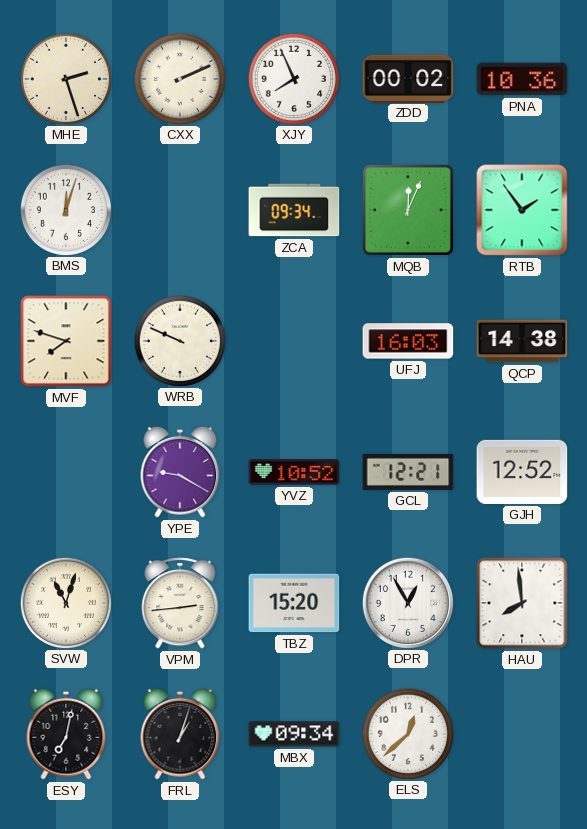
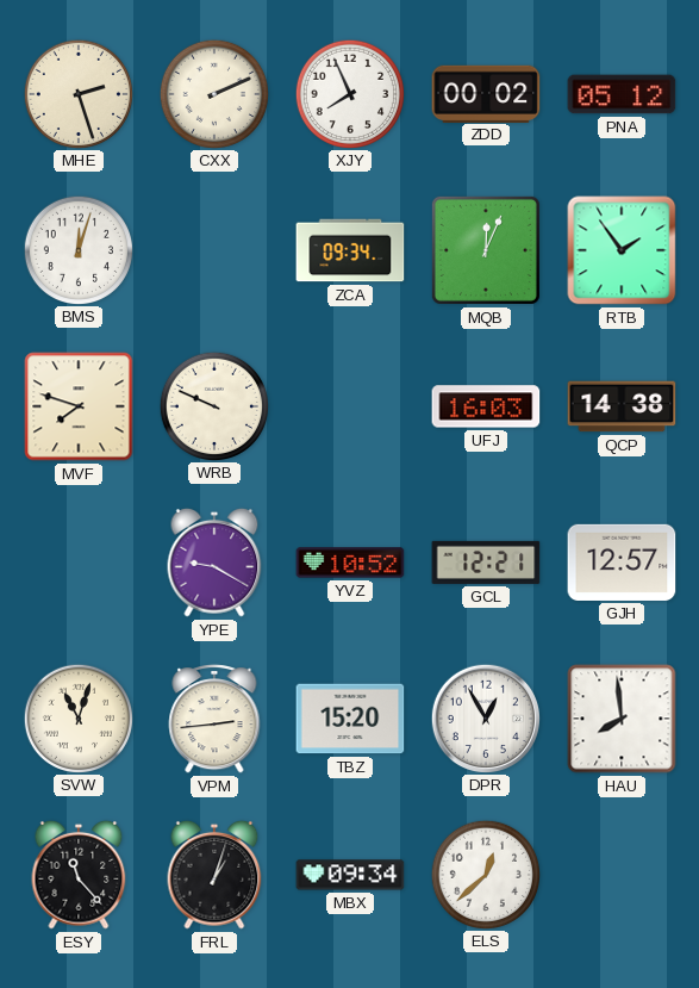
PNA: 10:36 -> 05:12
GJH: 12:52 -> 12:57
ESY: 7:02 -> 11:23
